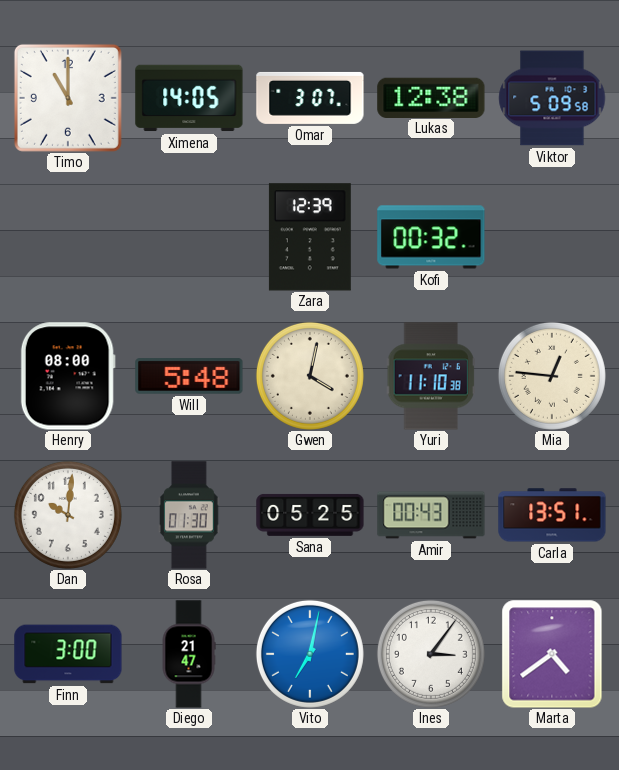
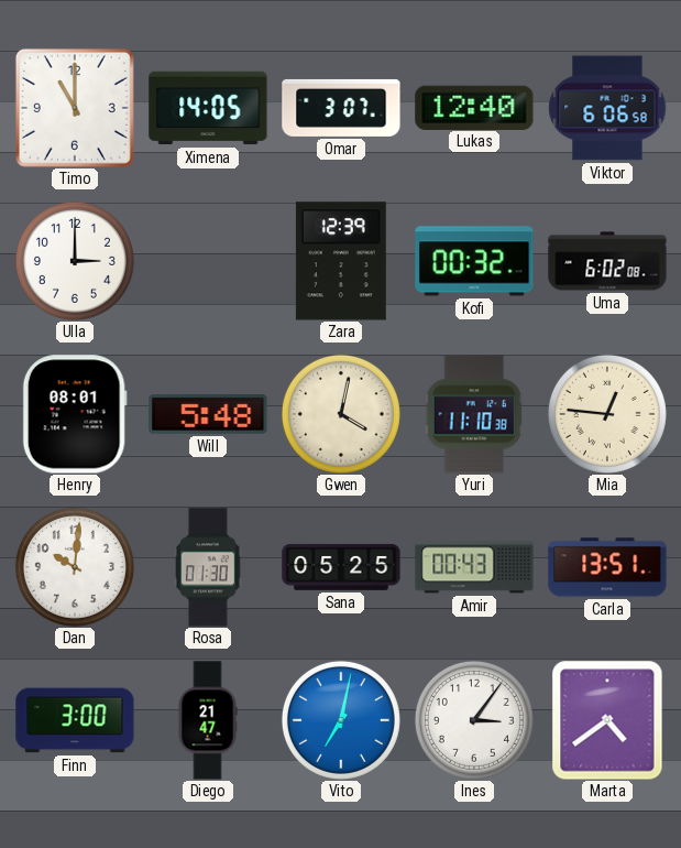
Lukas: 12:38 -> 12:40
Viktor: 5:09 -> 6:06
Ulla: none -> 3:00
Uma: none -> 6:02
Henry: 08:00 -> 08:01
